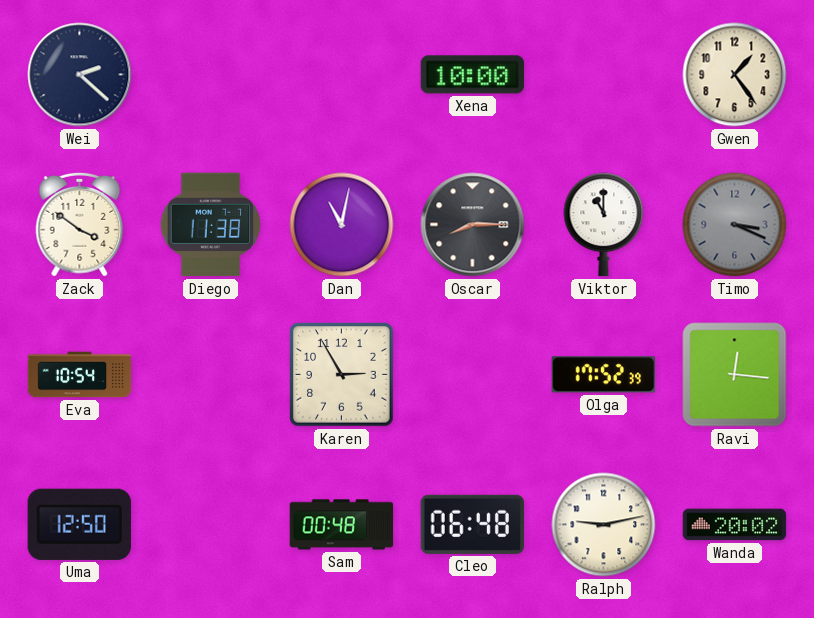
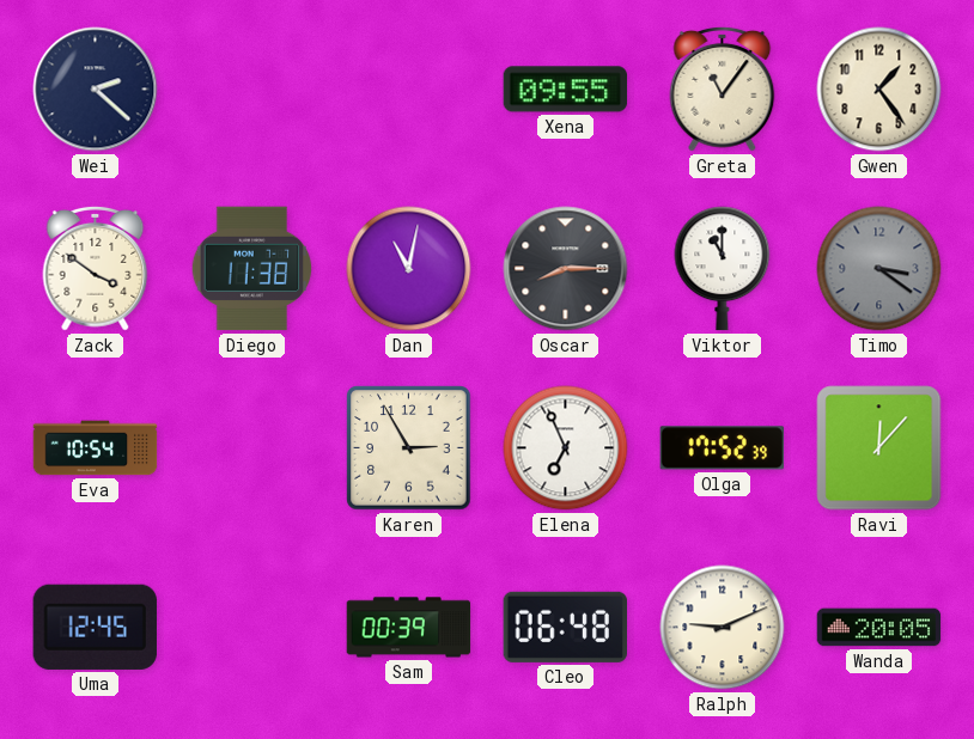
Xena: 10:00 -> 09:55
Greta: none -> 11:06
Timo: 3:19 -> 3:21
Elena: none -> 6:56
Ravi: 12:16 -> 12:07
Uma: 12:50 -> 12:45
Sam: 00:48 -> 00:39
Ralph: 9:13 -> 9:11
Wanda: 20:02 -> 20:05
